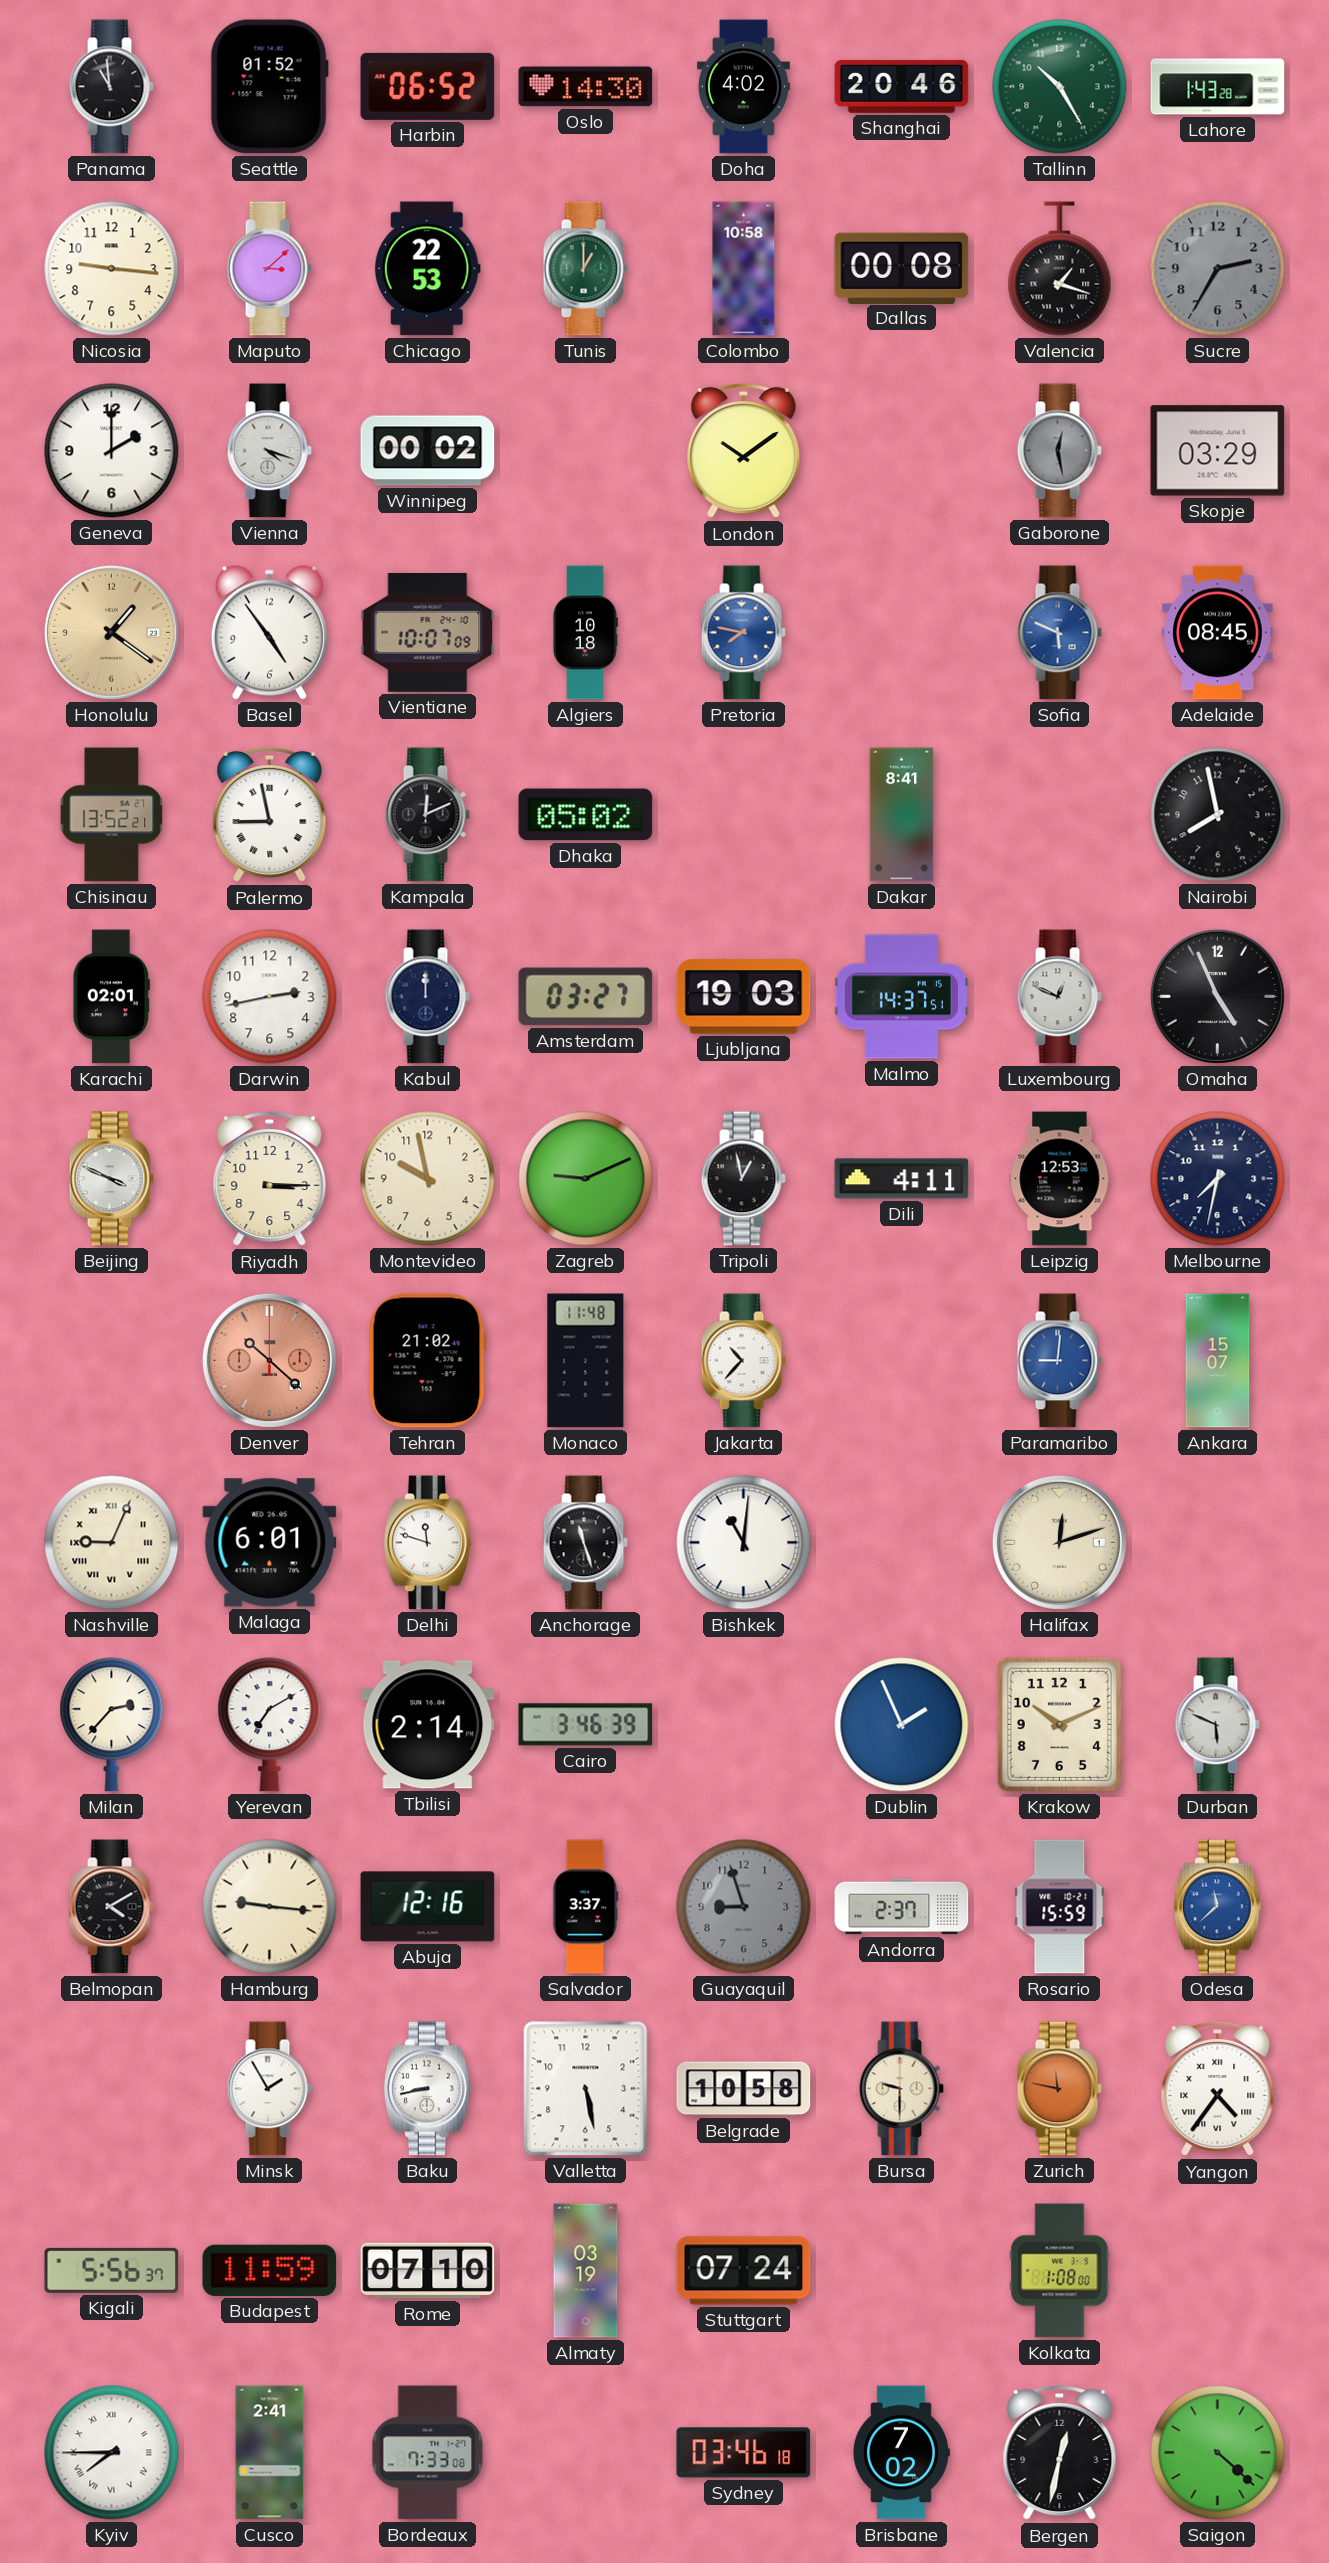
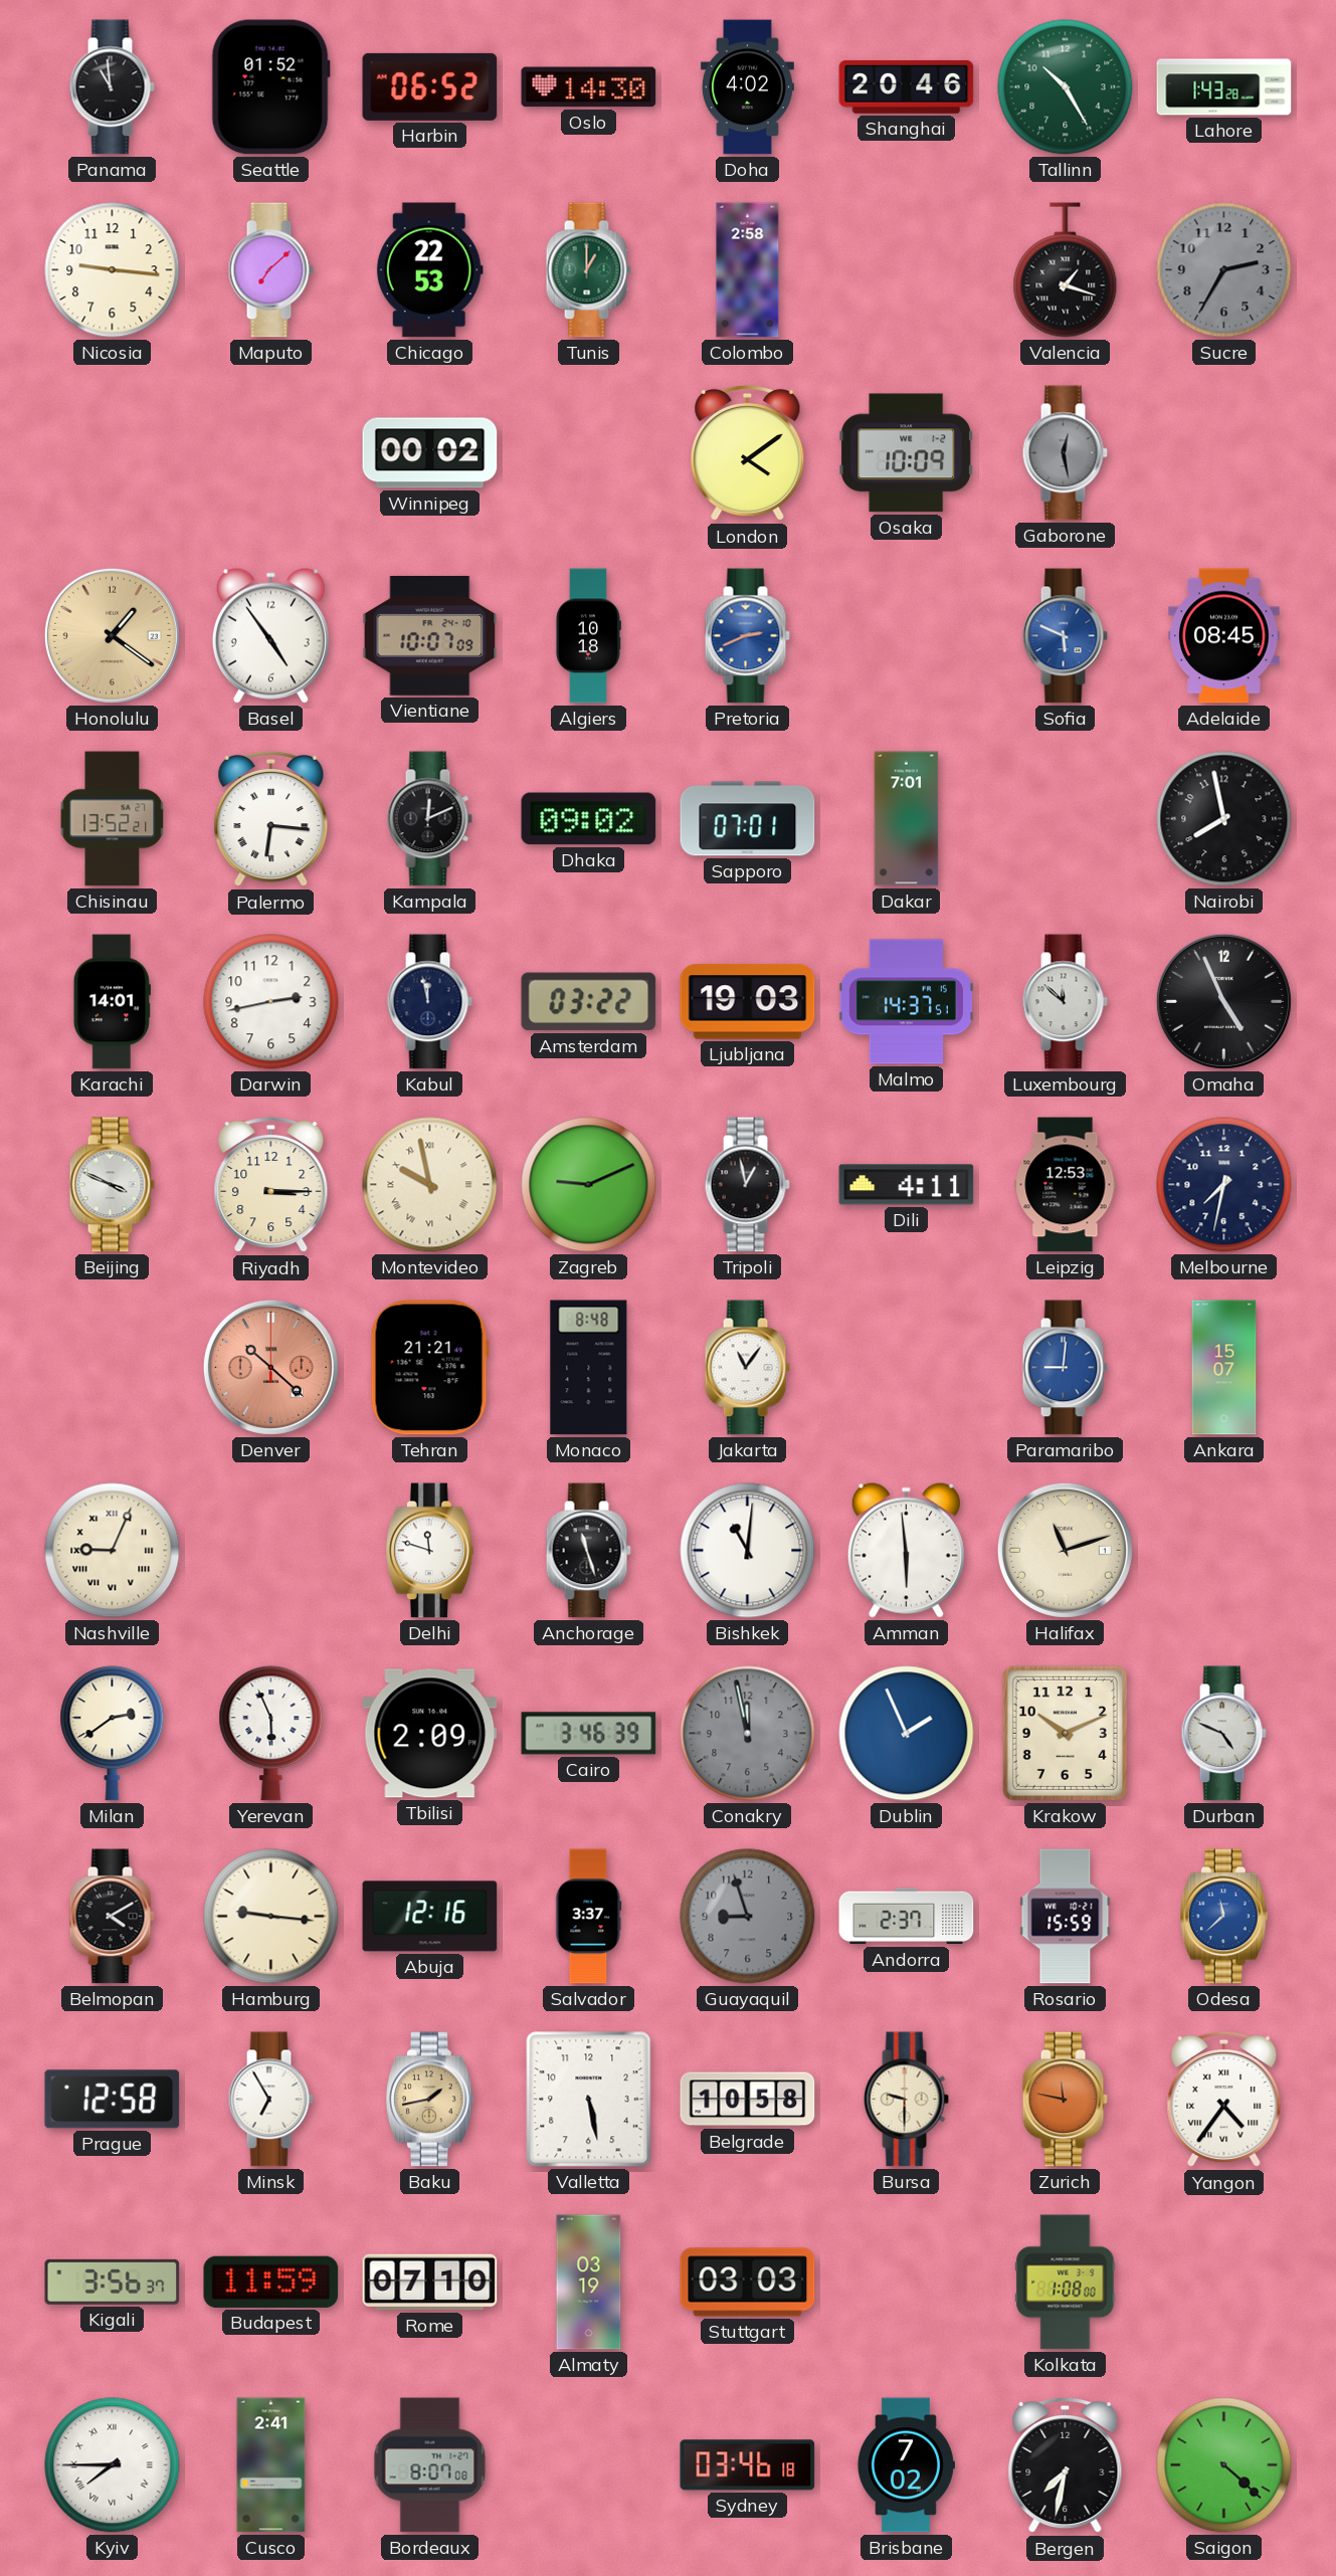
Maputo: 3:08 -> 7:08
Colombo: 10:58 -> 2:58
Dallas: 00:08 -> none
Geneva: 2:00 -> none
Vienna: 4:18 -> none
London: 10:09 -> 4:09
Osaka: none -> 10:09
Skopje: 03:29 -> none
Pretoria: 7:47 -> 2:41
Palermo: 8:58 -> 6:16
Dhaka: 05:02 -> 09:02
Sapporo: none -> 07:01
Dakar: 8:41 -> 7:01
Karachi: 02:01 -> 14:01
Kabul: 12:00 -> 11:58
Amsterdam: 03:27 -> 03:22
Luxembourg: 12:49 -> 11:52
Montevideo numerals: Arabic -> Roman
Tehran: 21:02 -> 21:21
Monaco: 11:48 -> 8:48
Jakarta: 10:37 -> 11:06
Malaga: 6:01 -> none
Amman: none -> 5:59
Halifax: 12:12 -> 11:12
Milan: 2:37 -> 2:39
Yerevan: 7:10 -> 5:56
Tbilisi: 2:14 -> 2:09
Conakry: none -> 11:58
Durban: 5:49 -> 4:49
Prague: none -> 12:58
Minsk: 1:55 -> 6:55
Baku: 8:43 -> 1:43
Baku dial: white -> champagne
Kigali: 5:56 -> 3:56
Stuttgart: 07:24 -> 03:03
Bordeaux: 7:33 -> 8:07
Bergen: 12:32 -> 7:32
